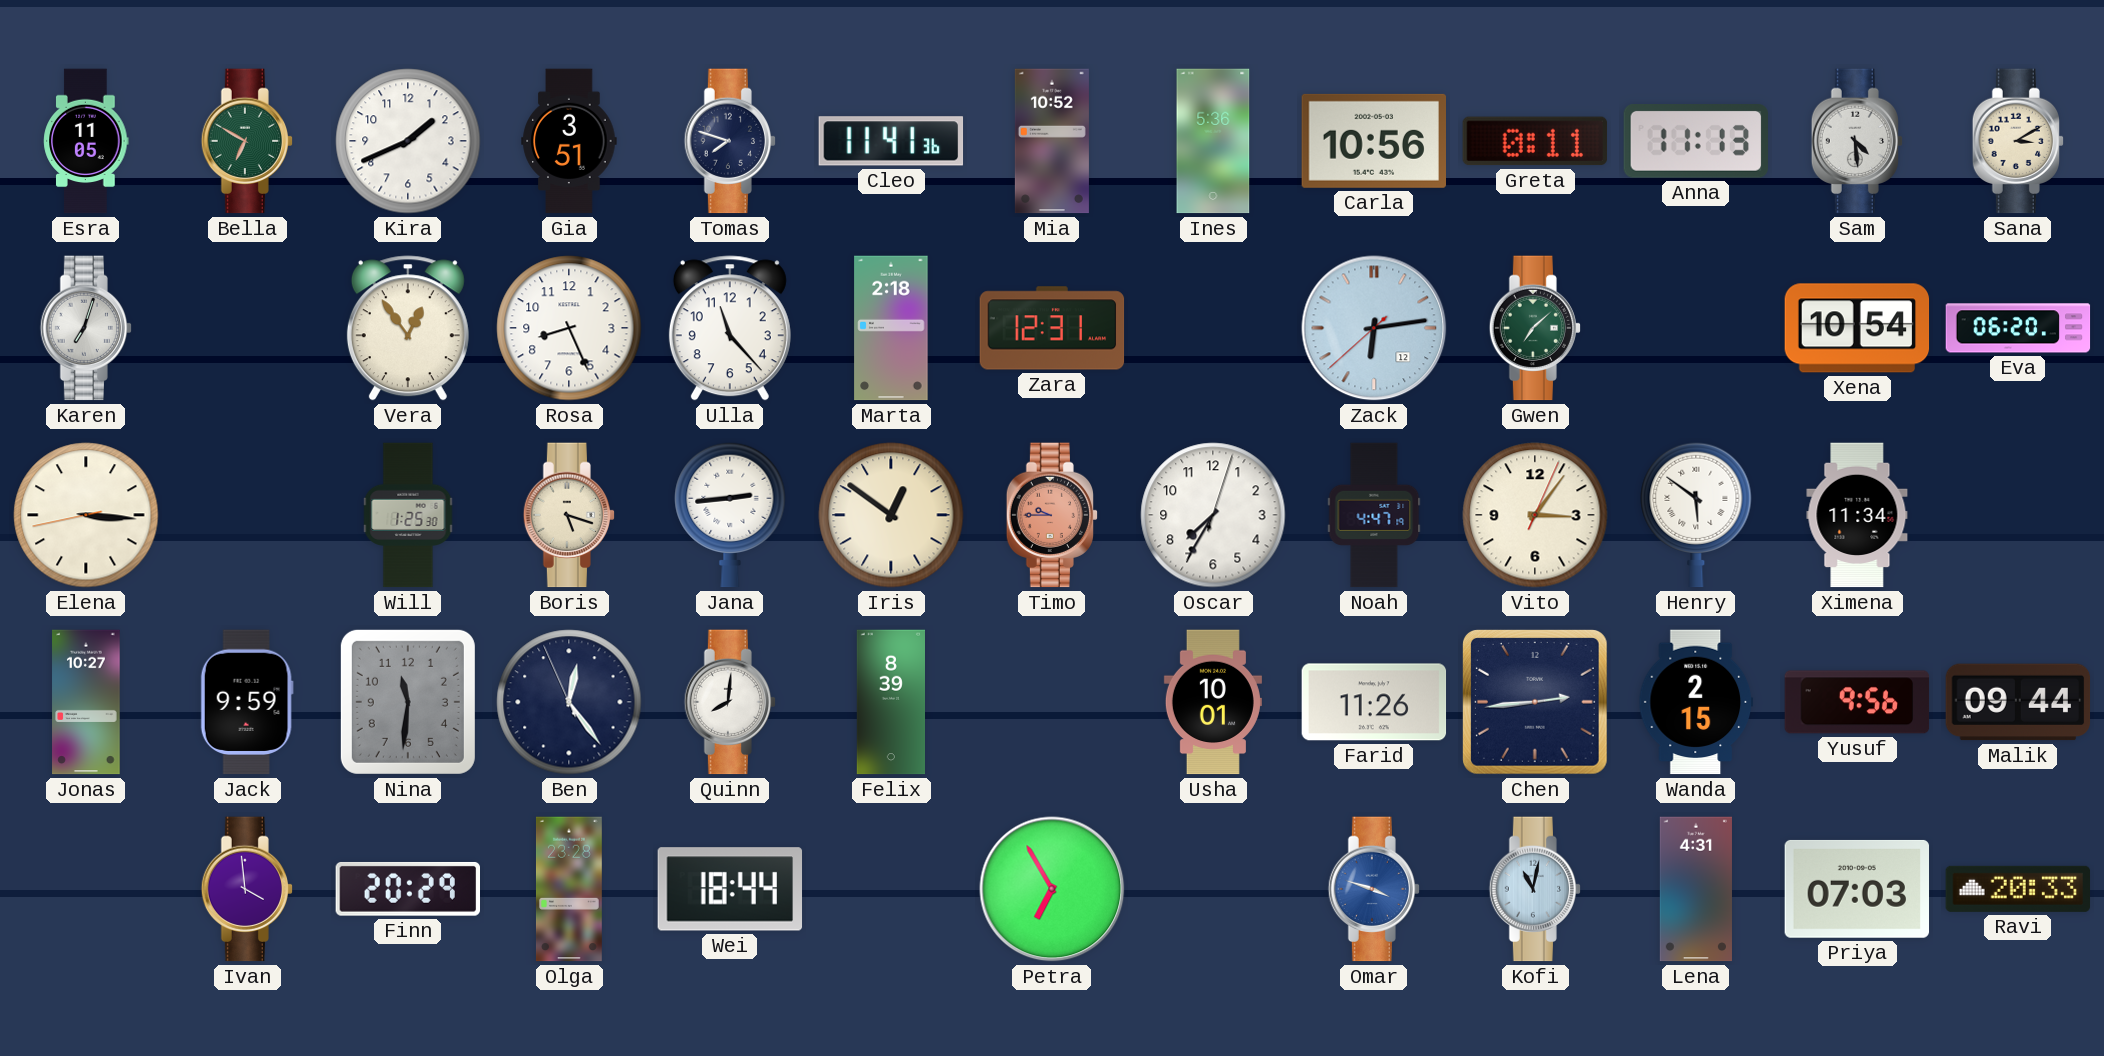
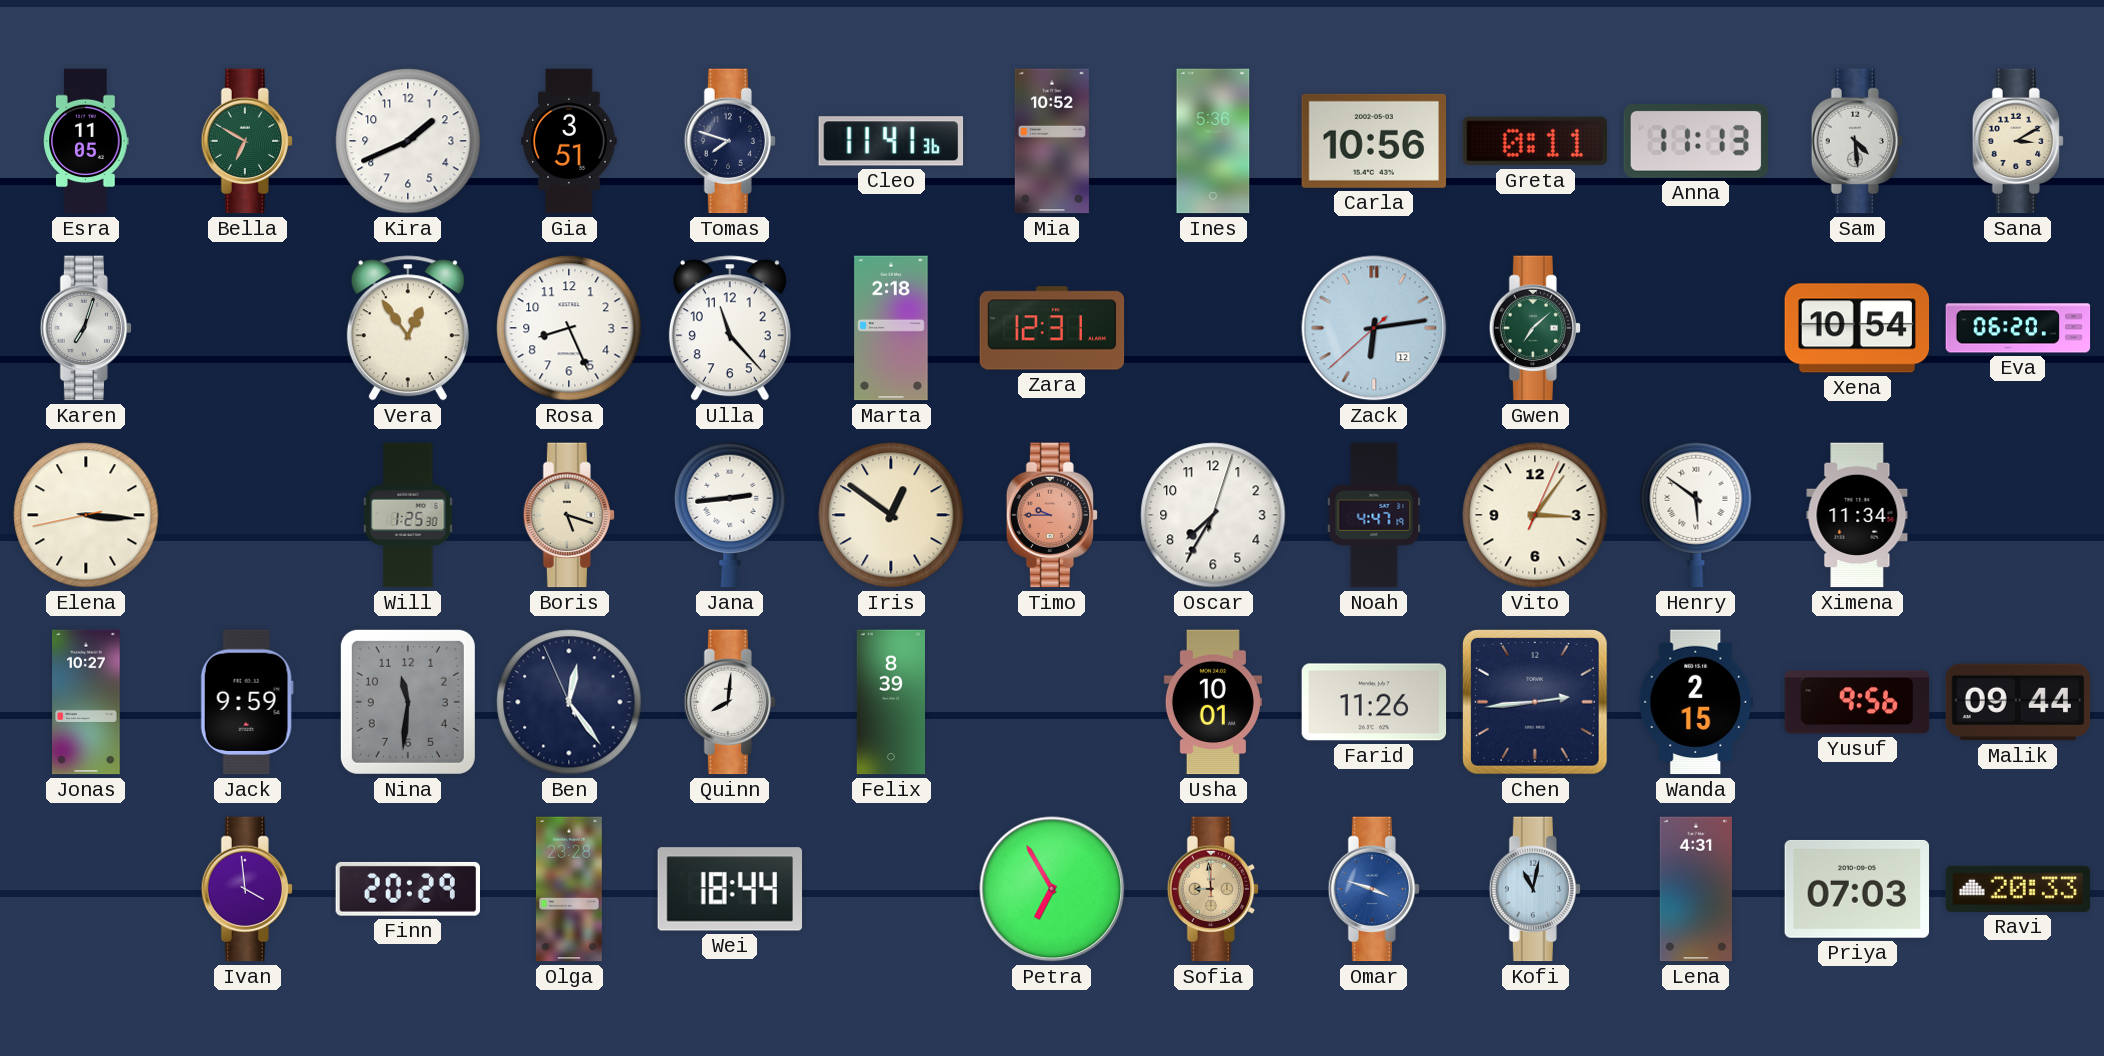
Sofia: none -> 8:59
